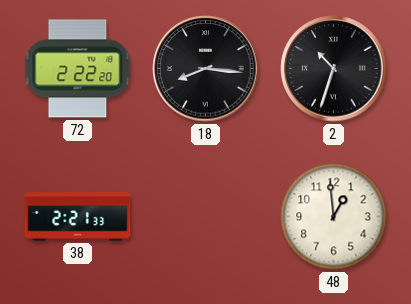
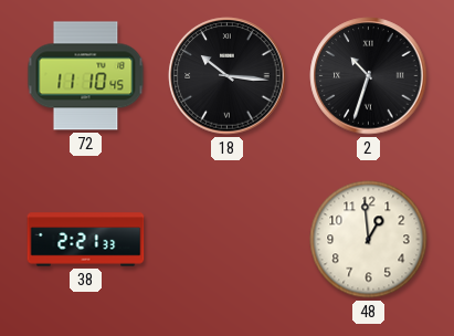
72: 2:22 -> 11:10
18: 8:16 -> 10:16
